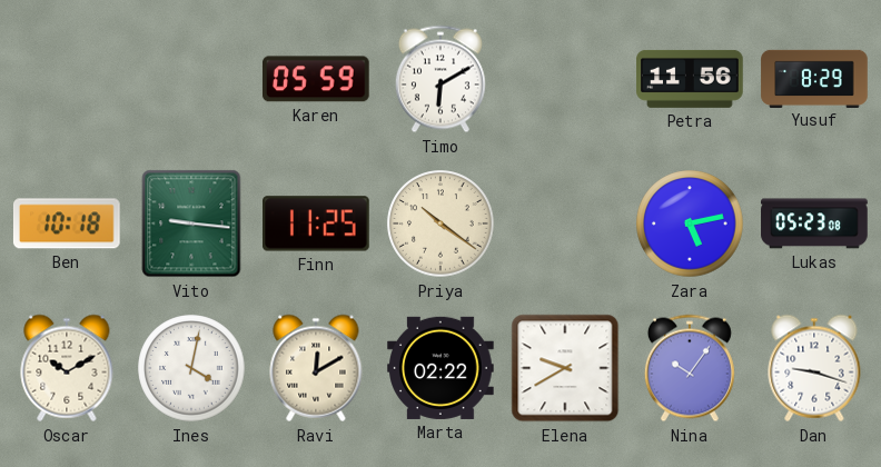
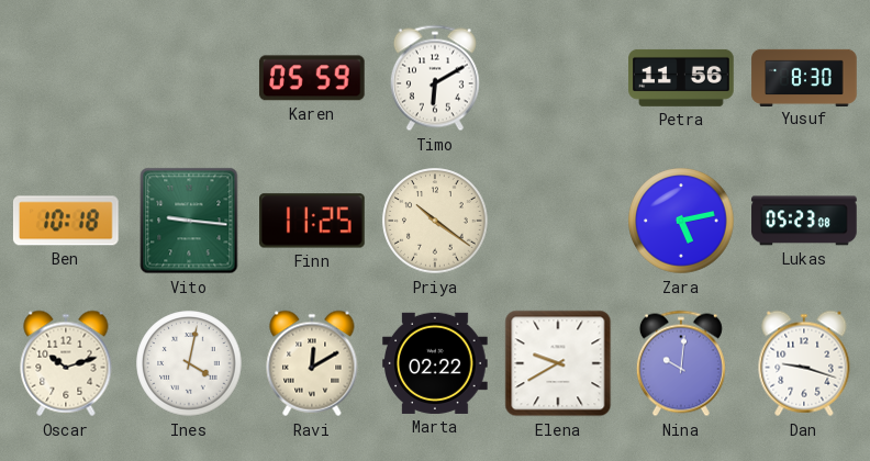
Yusuf: 8:29 -> 8:30
Oscar: 10:10 -> 10:12
Nina: 10:06 -> 10:01
